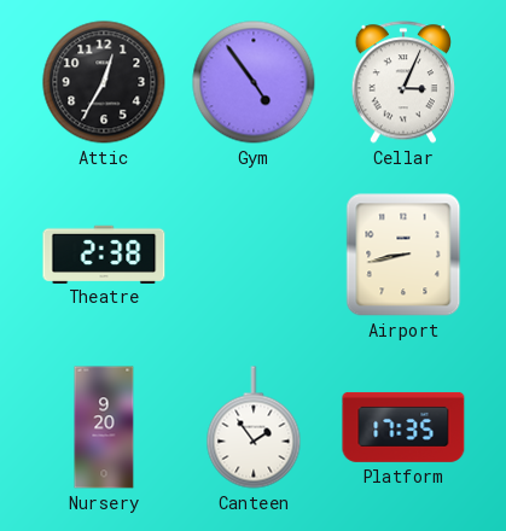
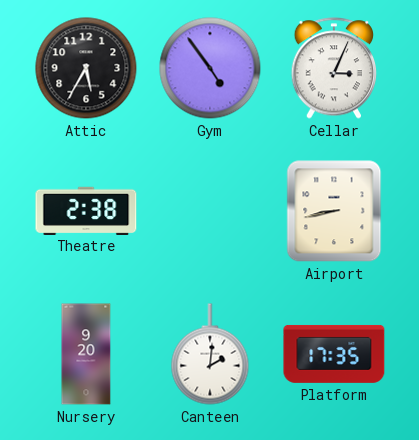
Attic: 12:35 -> 5:35
Canteen: 1:54 -> 2:01
